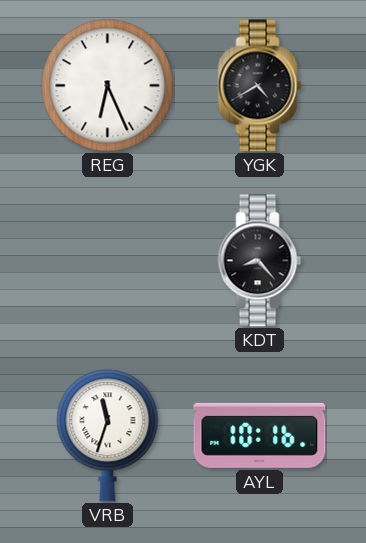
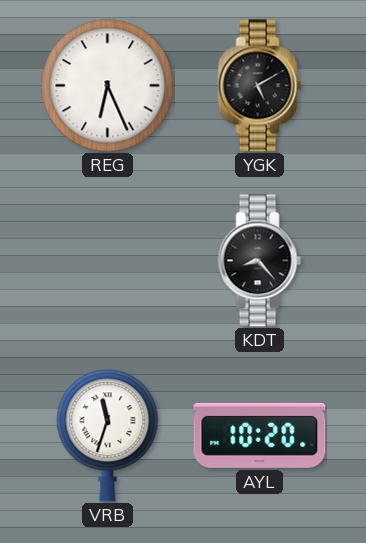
YGK: 4:40 -> 5:10
AYL: 10:16 -> 10:20
